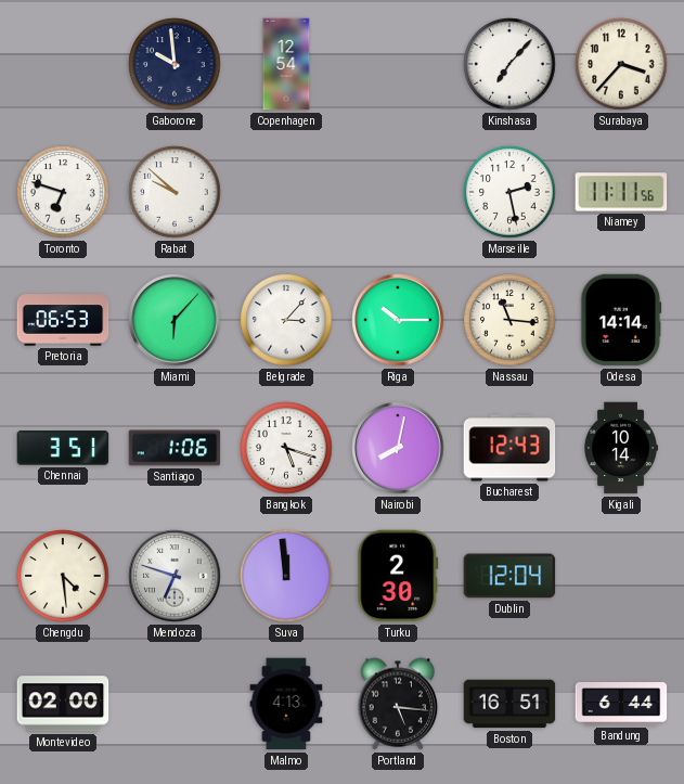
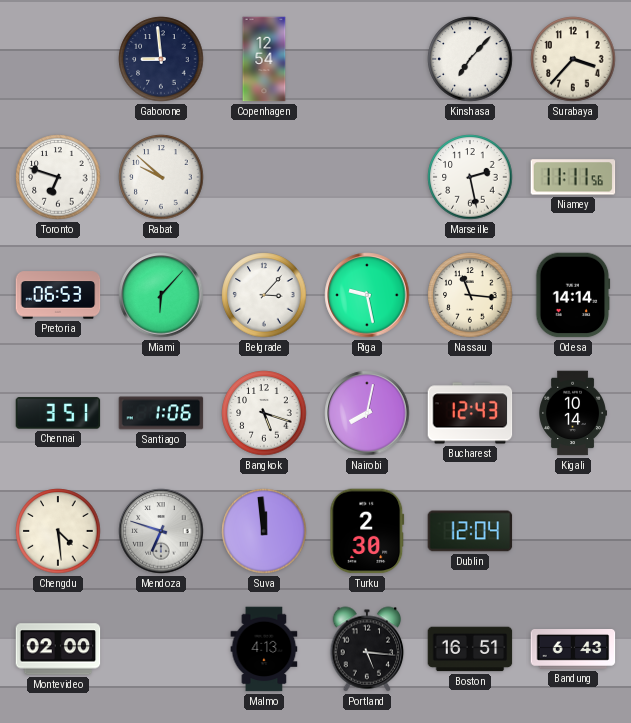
Gaborone: 9:59 -> 8:59
Riga: 10:15 -> 9:28
Bandung: 6:44 -> 6:43
